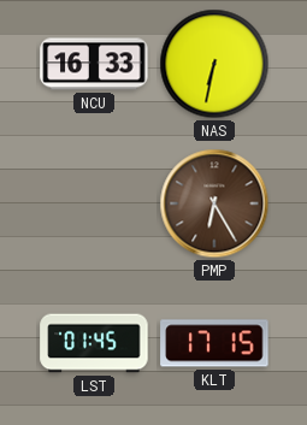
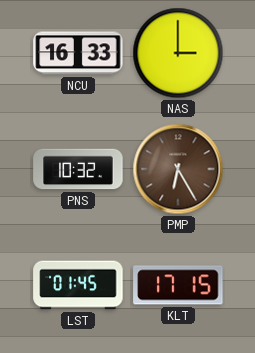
NAS: 6:32 -> 3:00
PNS: none -> 10:32
